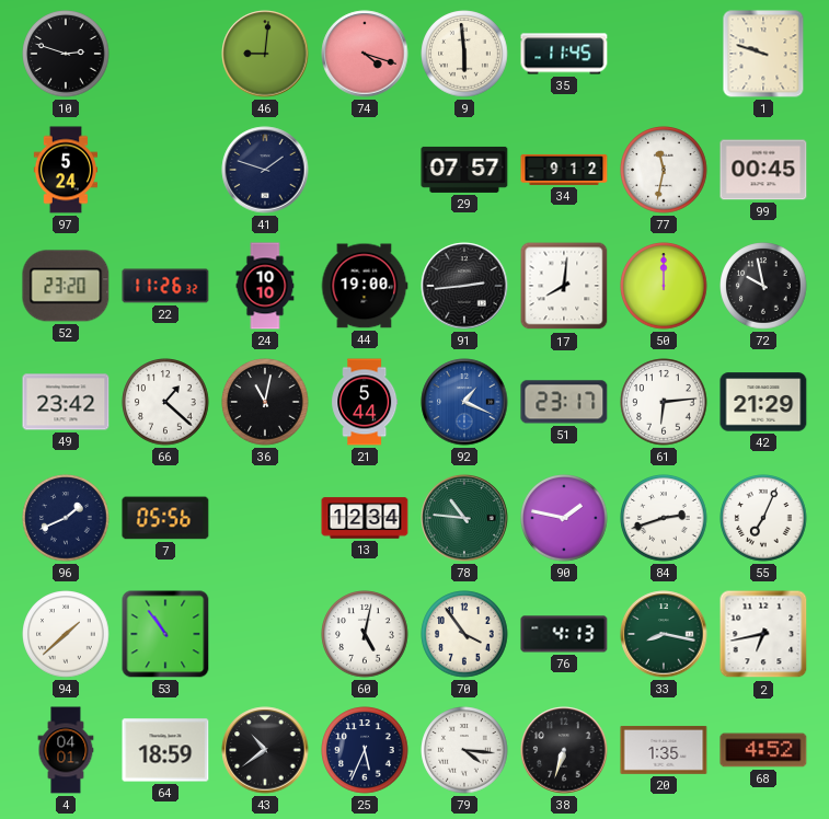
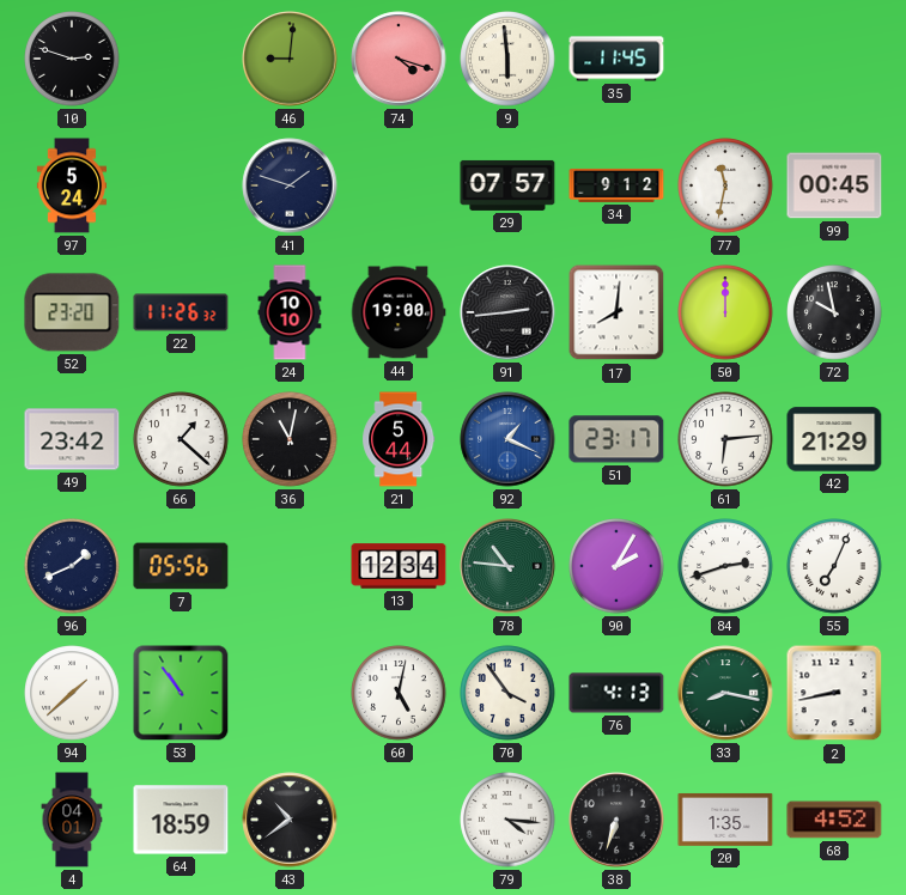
1: 9:48 -> none
90: 1:47 -> 2:05
2: 6:43 -> 8:43
25: 5:34 -> none
